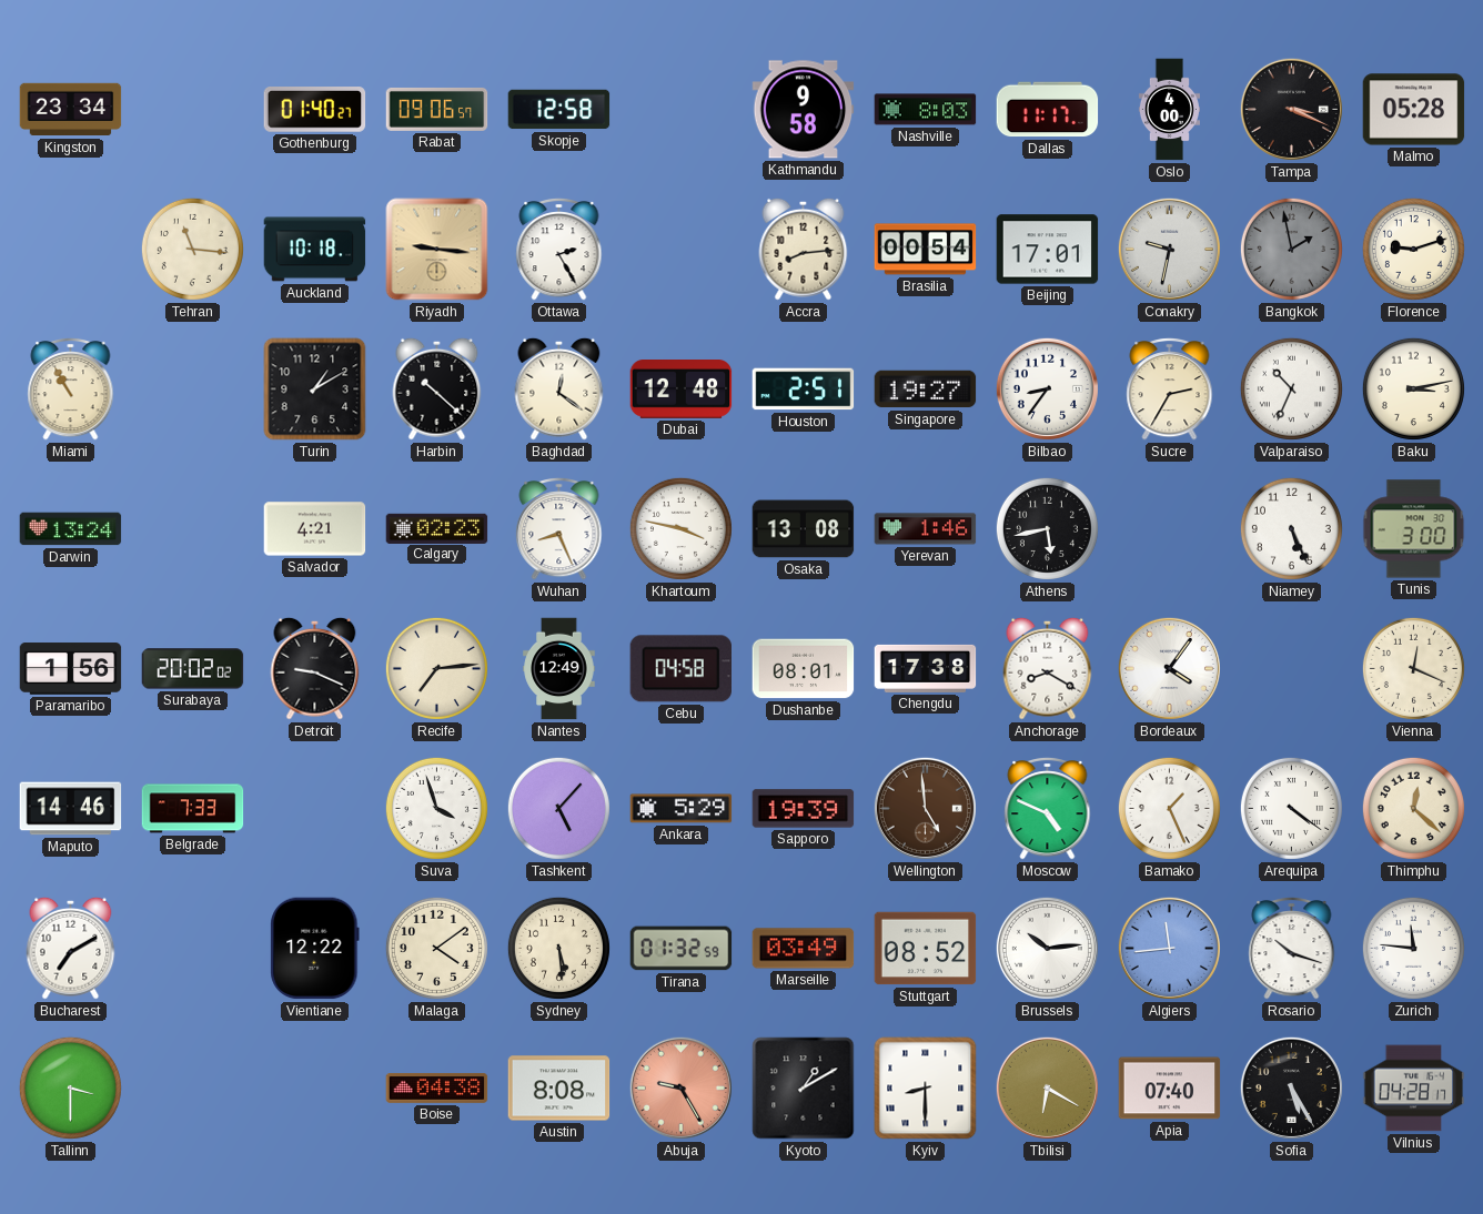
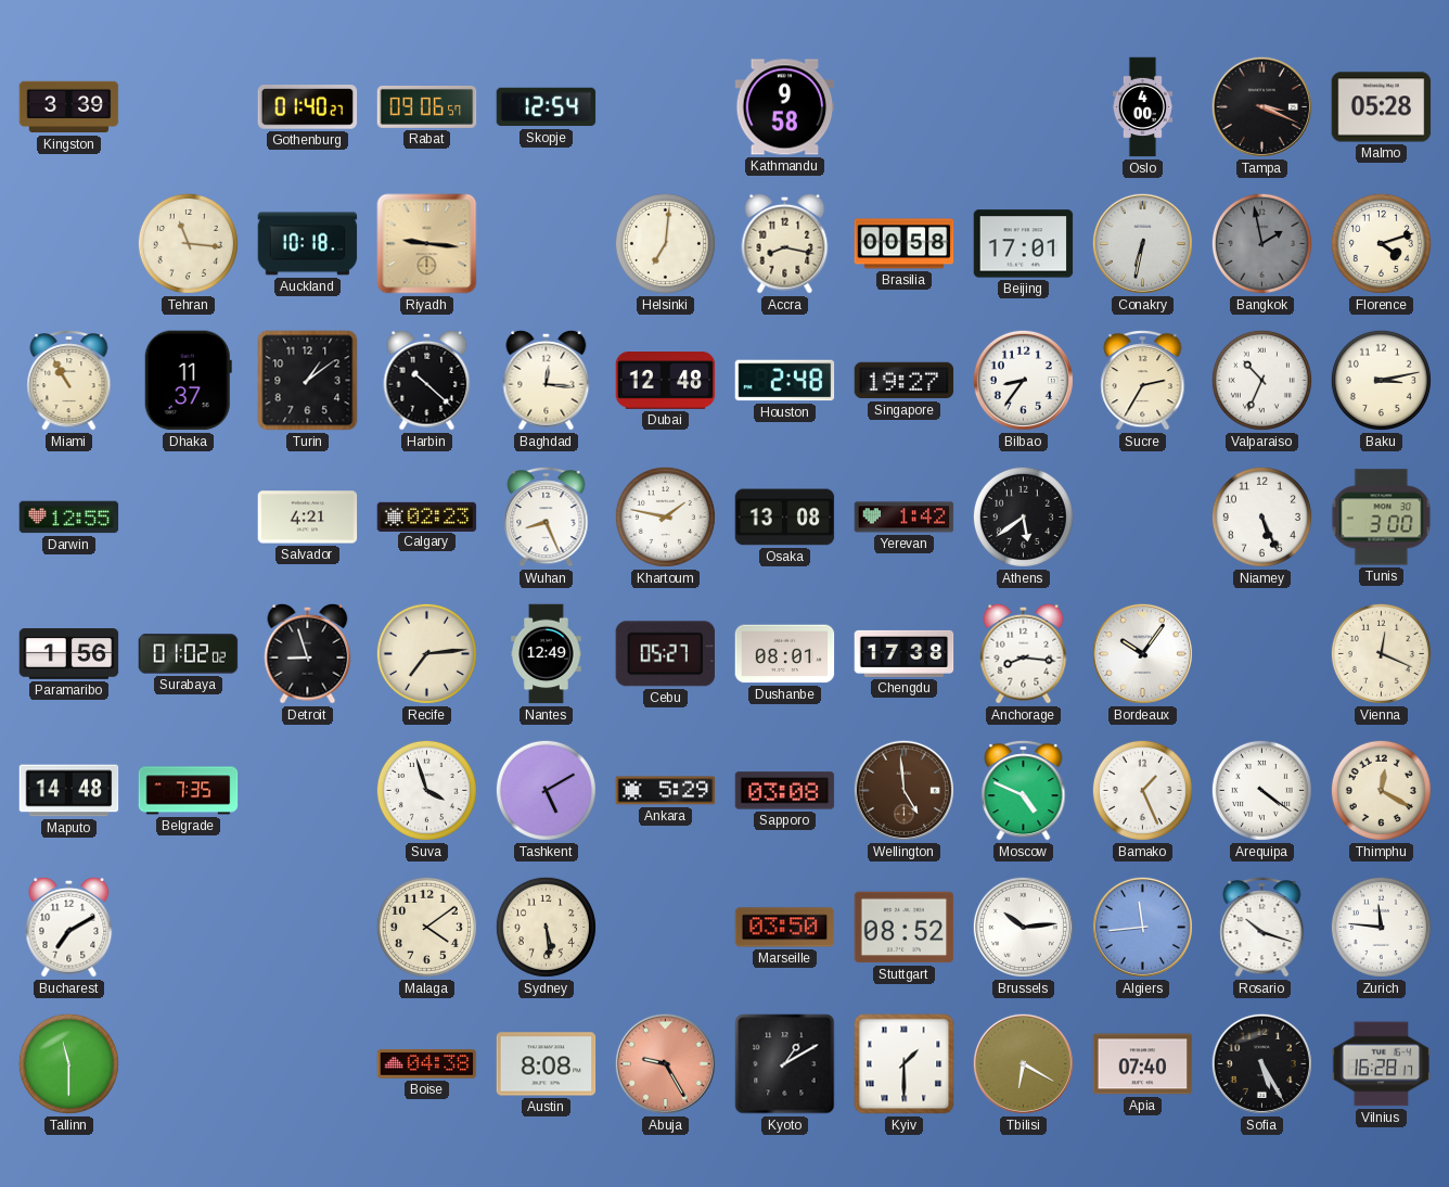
Kingston: 23:34 -> 3:39
Skopje: 12:58 -> 12:54
Nashville: 8:03 -> none
Dallas: 11:17 -> none
Ottawa: 2:25 -> none
Helsinki: none -> 7:01
Accra: 8:14 -> 8:17
Brasilia: 00:54 -> 00:58
Conakry: 9:32 -> 6:32
Florence: 9:12 -> 4:12
Dhaka: none -> 11:37
Turin: 1:10 -> 1:09
Baghdad: 12:21 -> 12:16
Houston: 2:51 -> 2:48
Darwin: 13:24 -> 12:55
Khartoum: 3:47 -> 1:47
Yerevan: 1:46 -> 1:42
Athens: 5:43 -> 5:39
Surabaya: 20:02 -> 01:02
Detroit: 9:19 -> 8:57
Cebu: 04:58 -> 05:27
Anchorage: 8:20 -> 8:16
Bordeaux: 4:06 -> 10:06
Maputo: 14:46 -> 14:48
Belgrade: 7:33 -> 7:35
Tashkent: 5:07 -> 5:10
Sapporo: 19:39 -> 03:08
Thimphu: 12:22 -> 12:20
Vientiane: 12:22 -> none
Tirana: 01:32 -> none
Marseille: 03:49 -> 03:50
Tallinn: 3:30 -> 11:30
Kyiv: 8:30 -> 1:30
Vilnius: 04:28 -> 16:28
